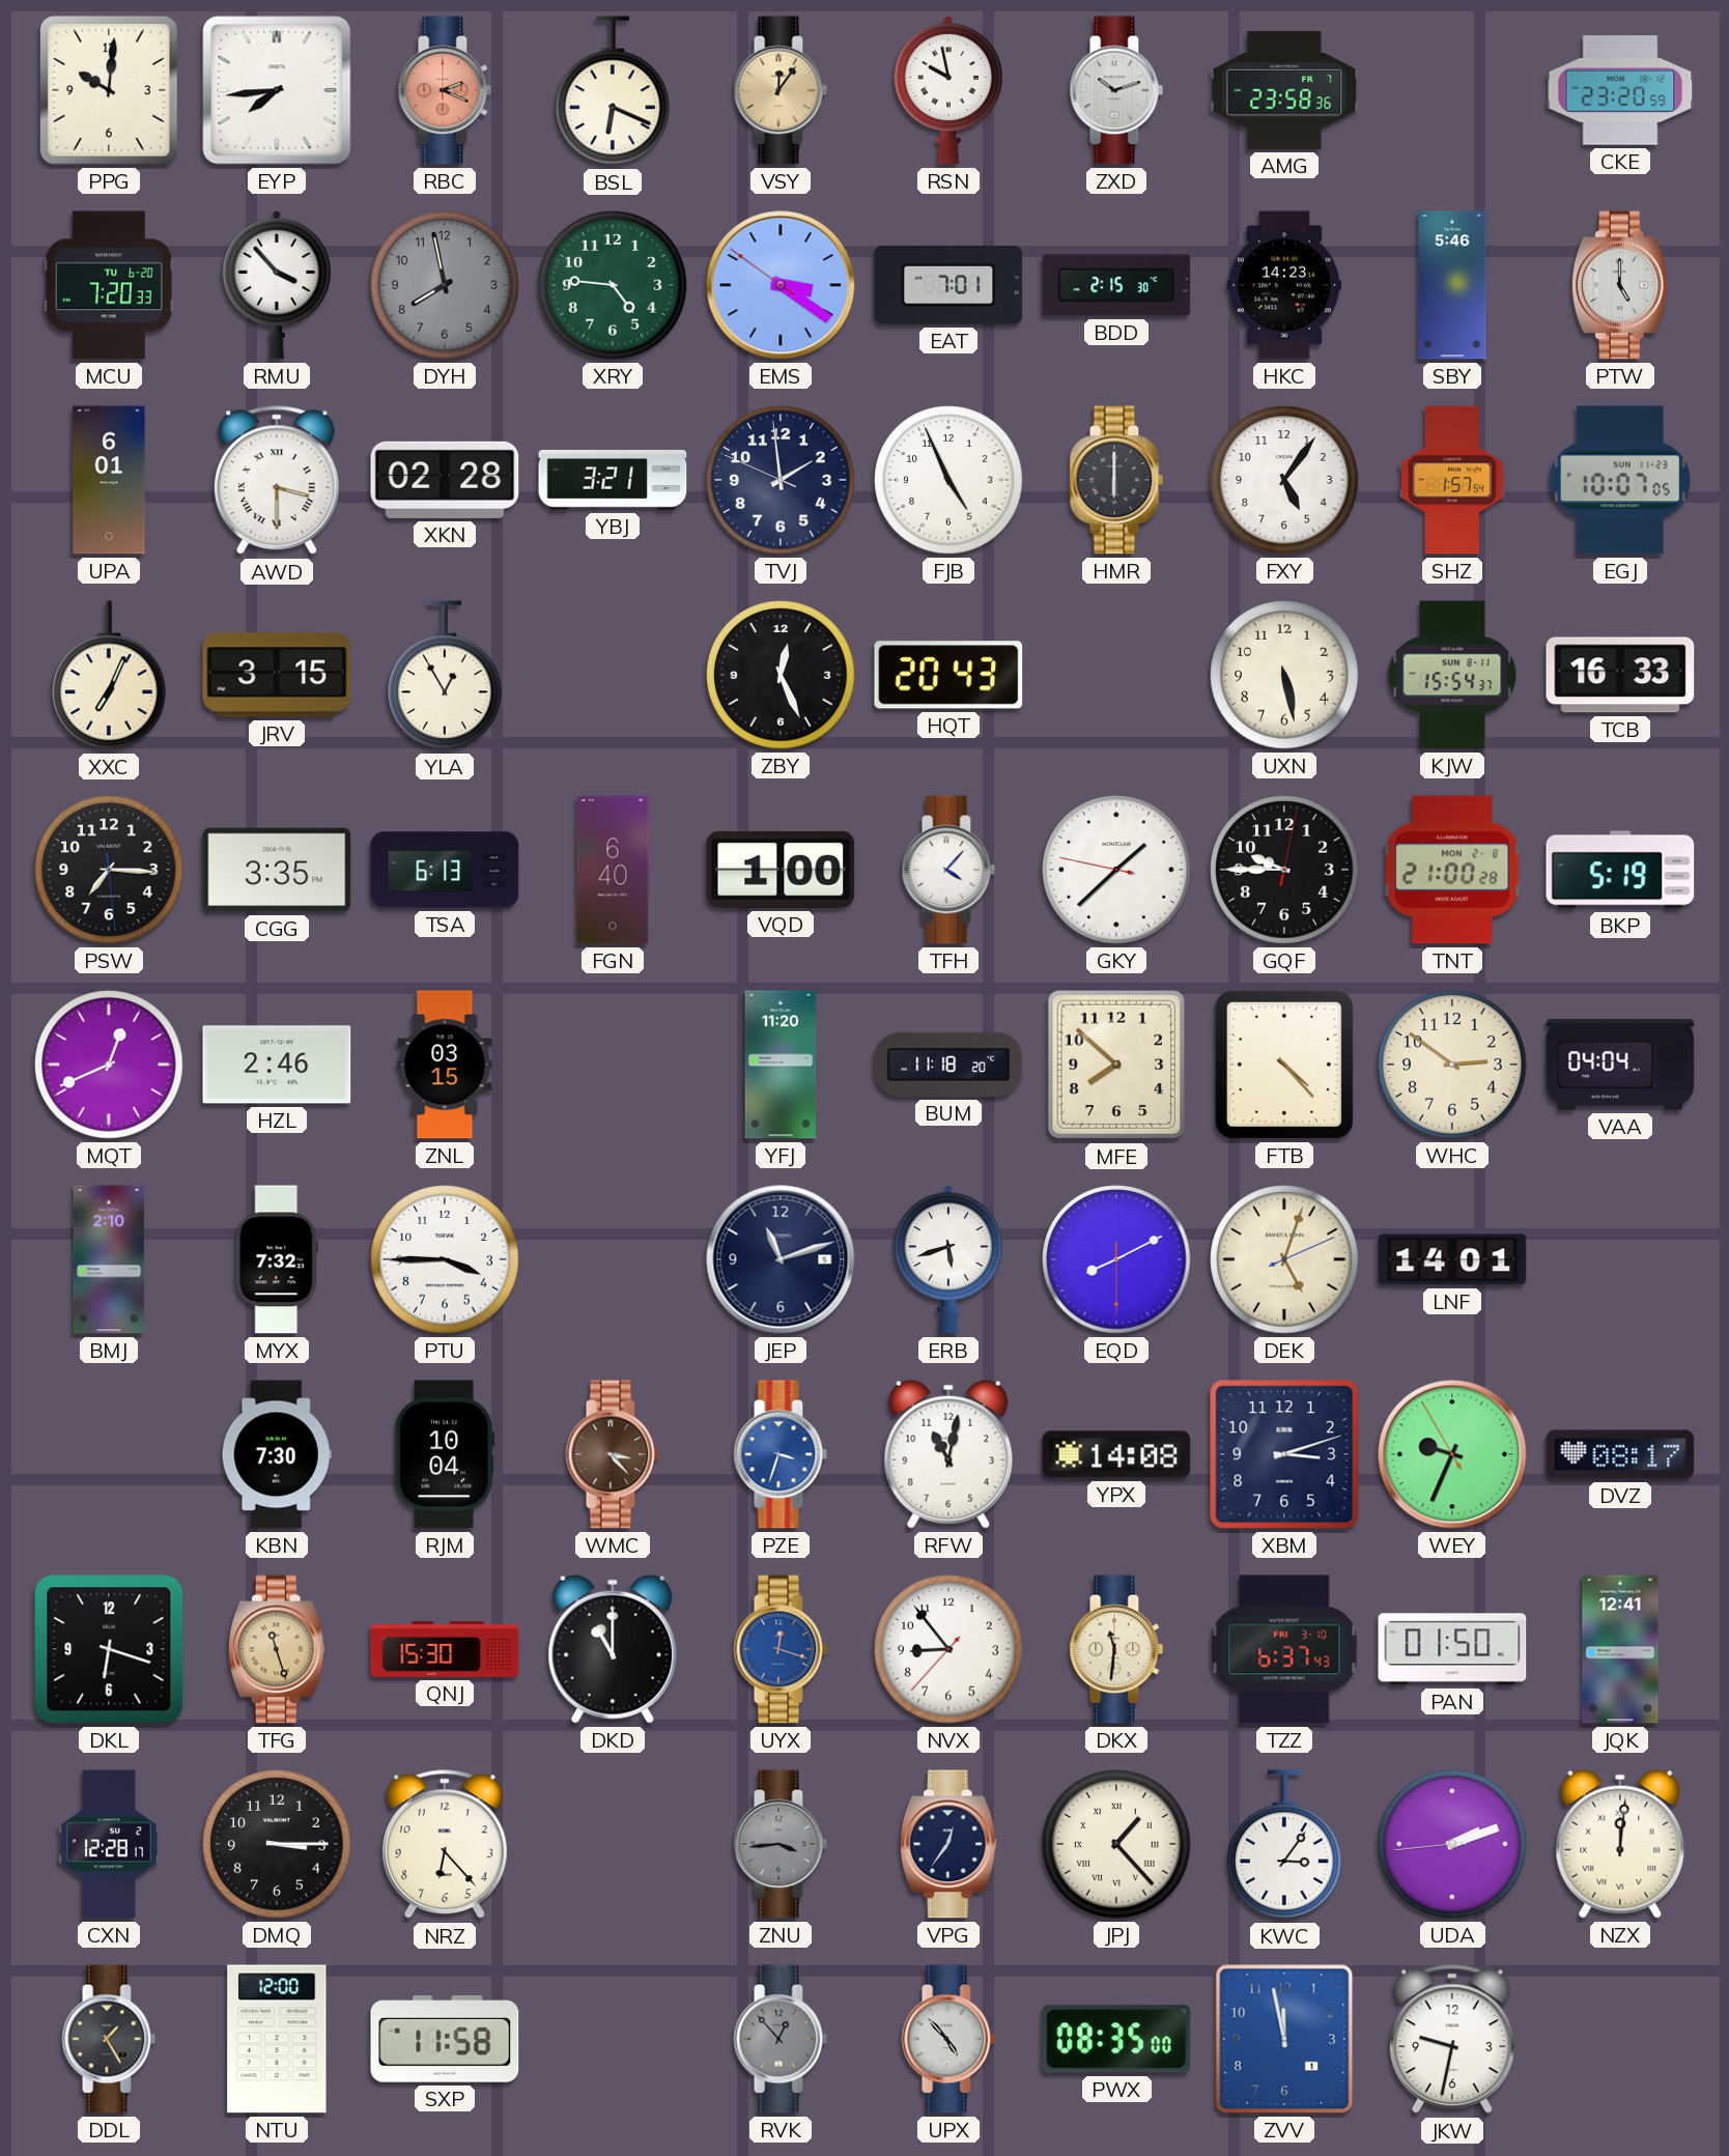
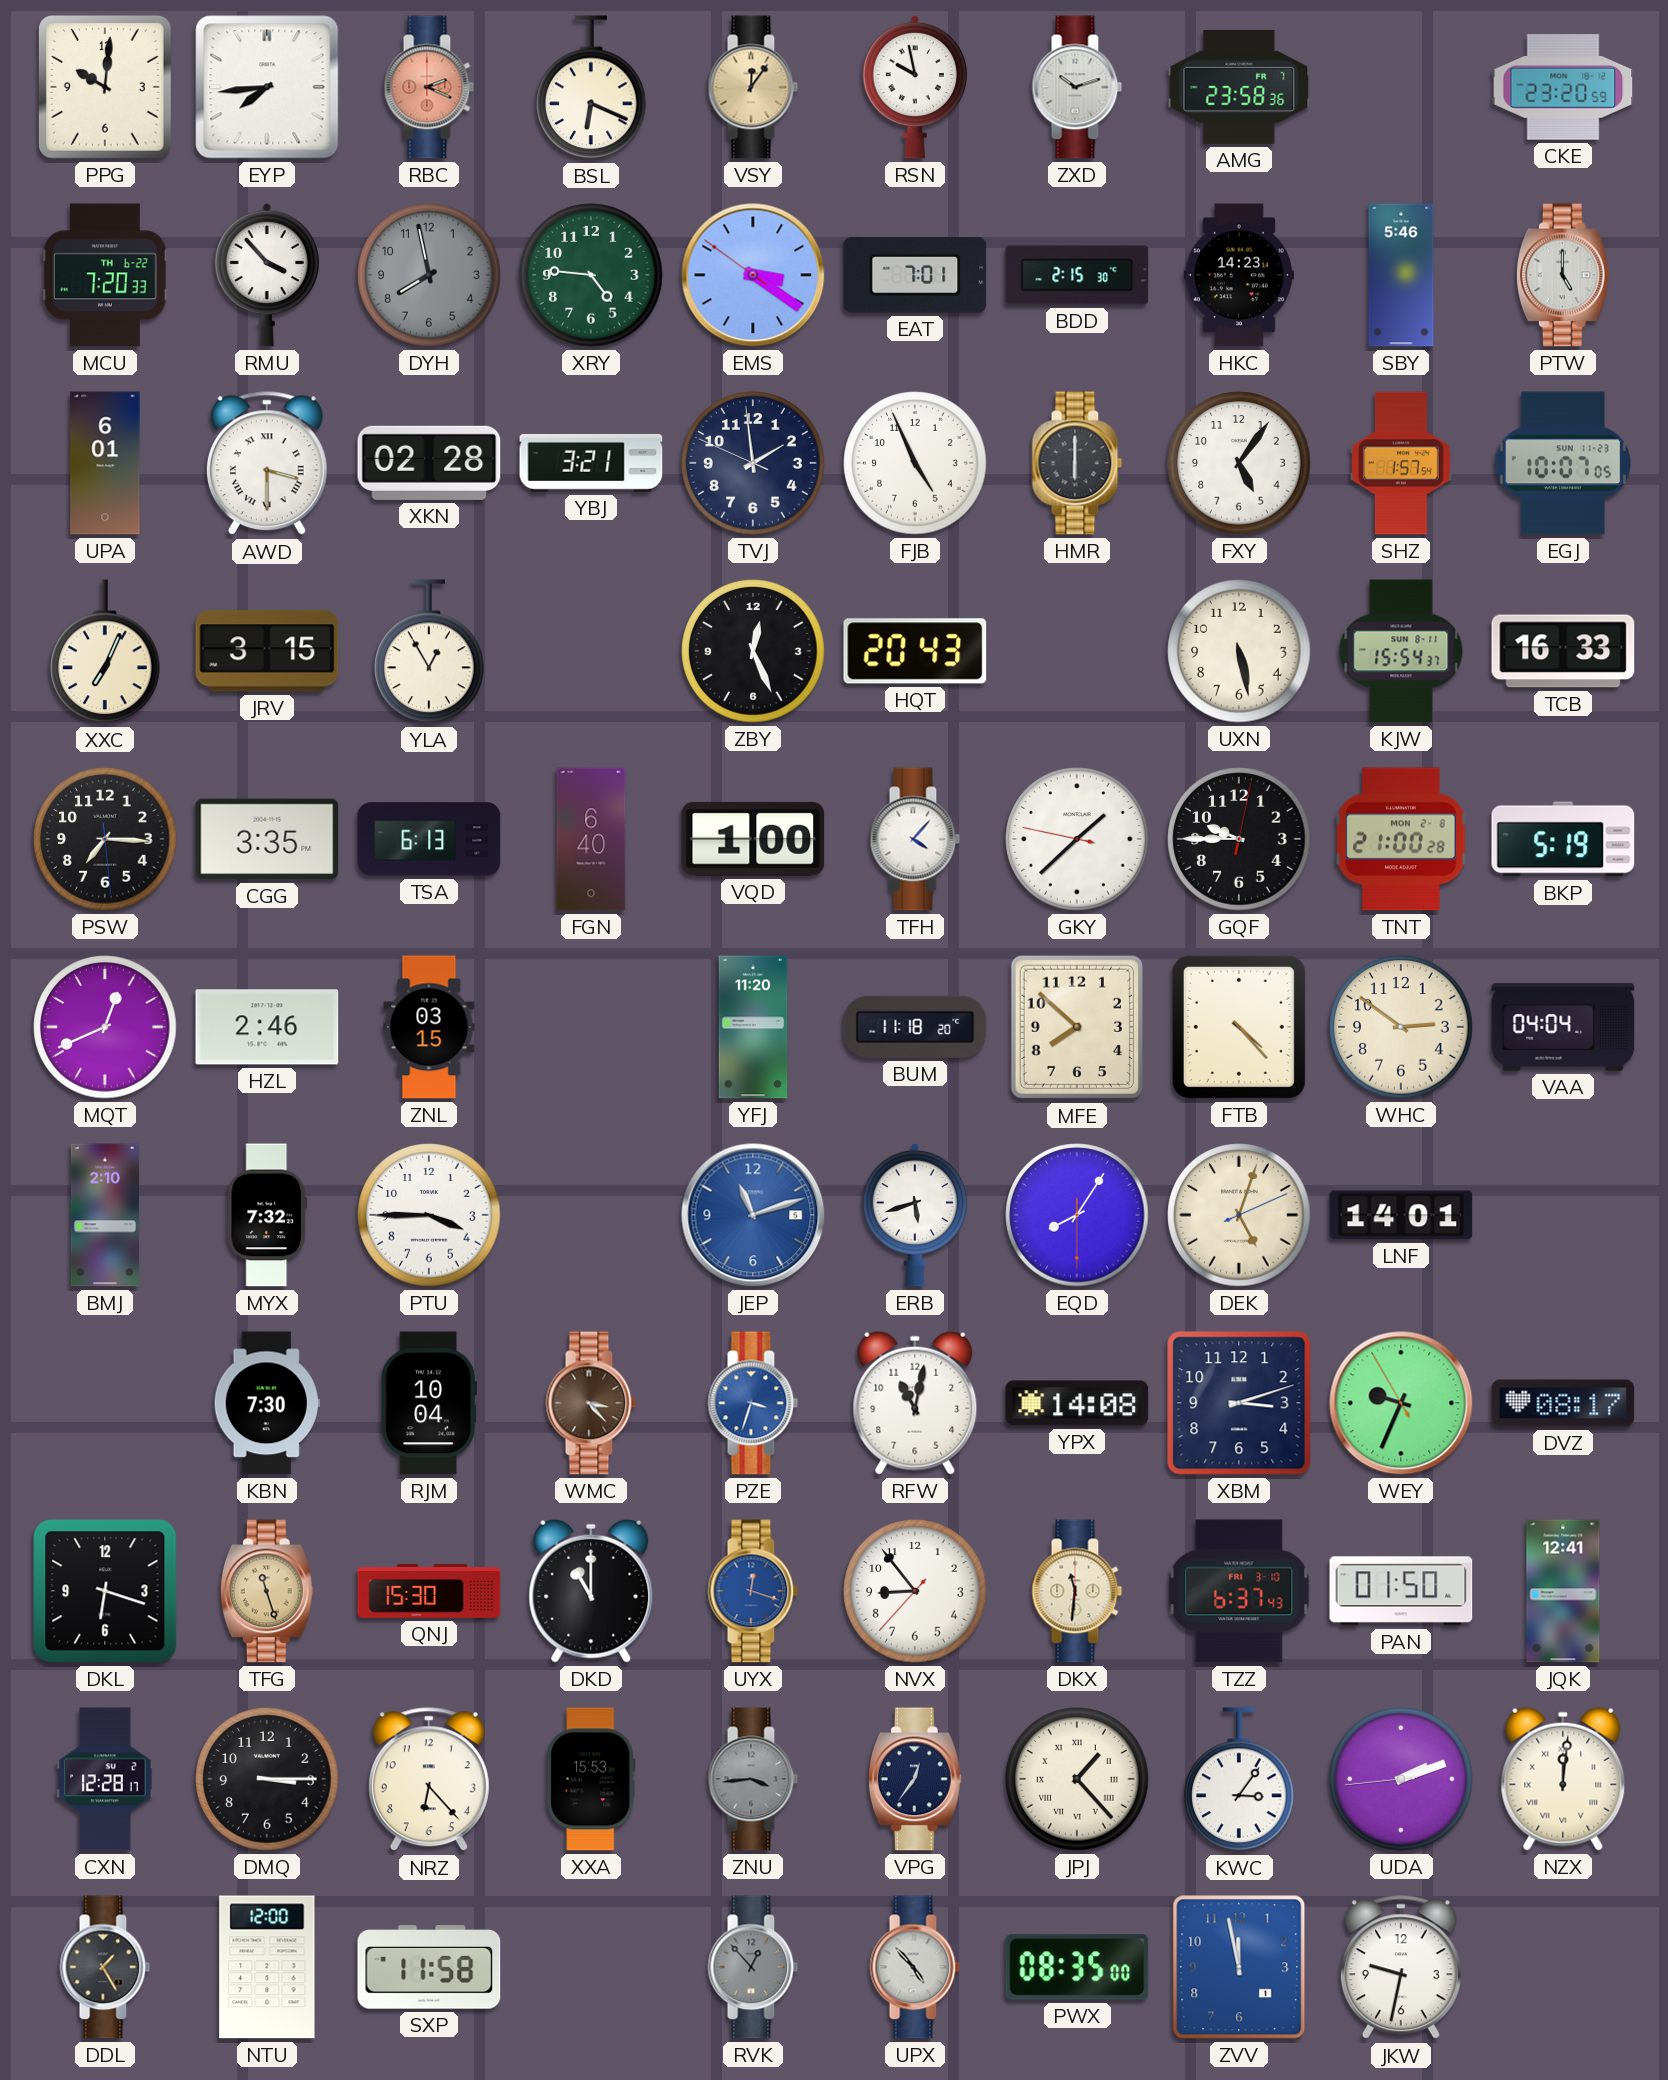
MCU date: TU 6-20 -> TH 6-22
JEP dial: navy -> blue
EQD: 8:10 -> 8:05
XXA: none -> 15:53
